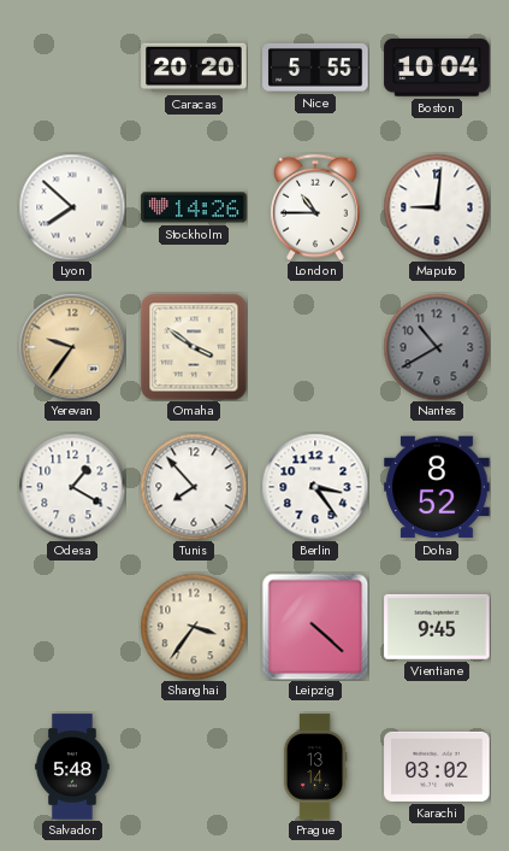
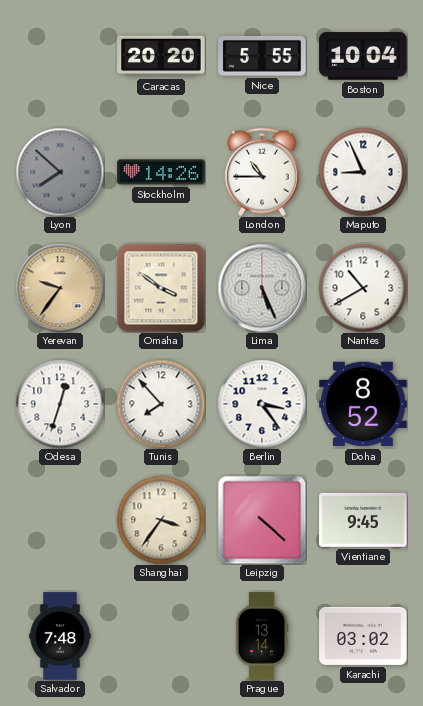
Lyon dial: white -> grey
Maputo: 9:01 -> 8:56
Lima: none -> 5:26
Nantes dial: grey -> white
Odesa: 1:20 -> 12:33
Salvador: 5:48 -> 7:48
